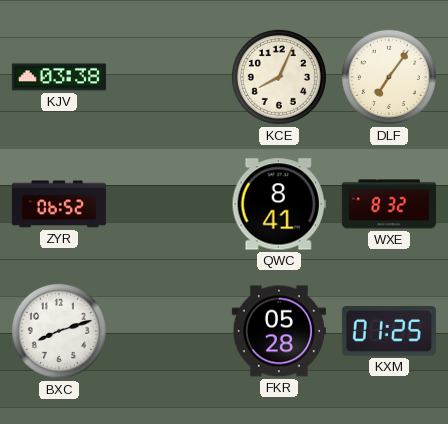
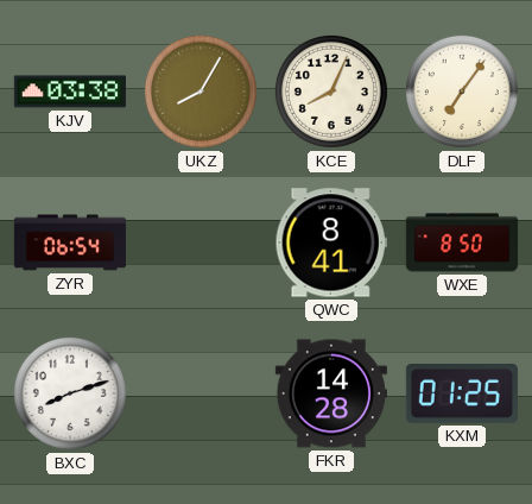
UKZ: none -> 8:05
ZYR: 06:52 -> 06:54
WXE: 8:32 -> 8:50
FKR: 05:28 -> 14:28
